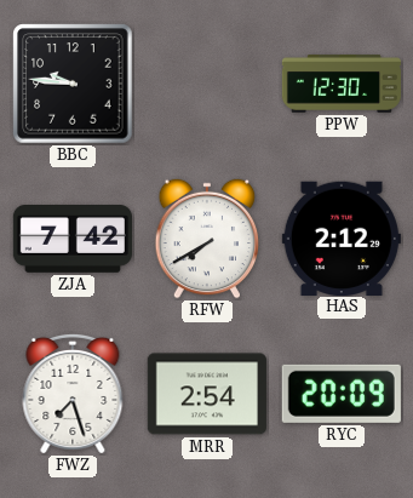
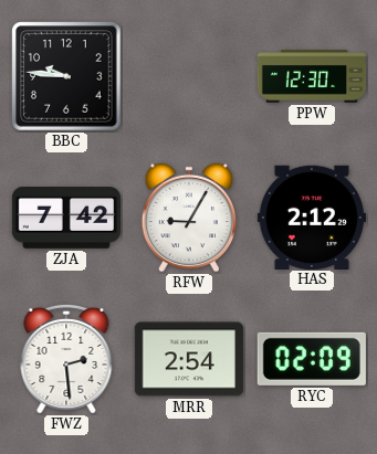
RFW: 7:40 -> 9:05
FWZ: 7:27 -> 2:29
RYC: 20:09 -> 02:09
